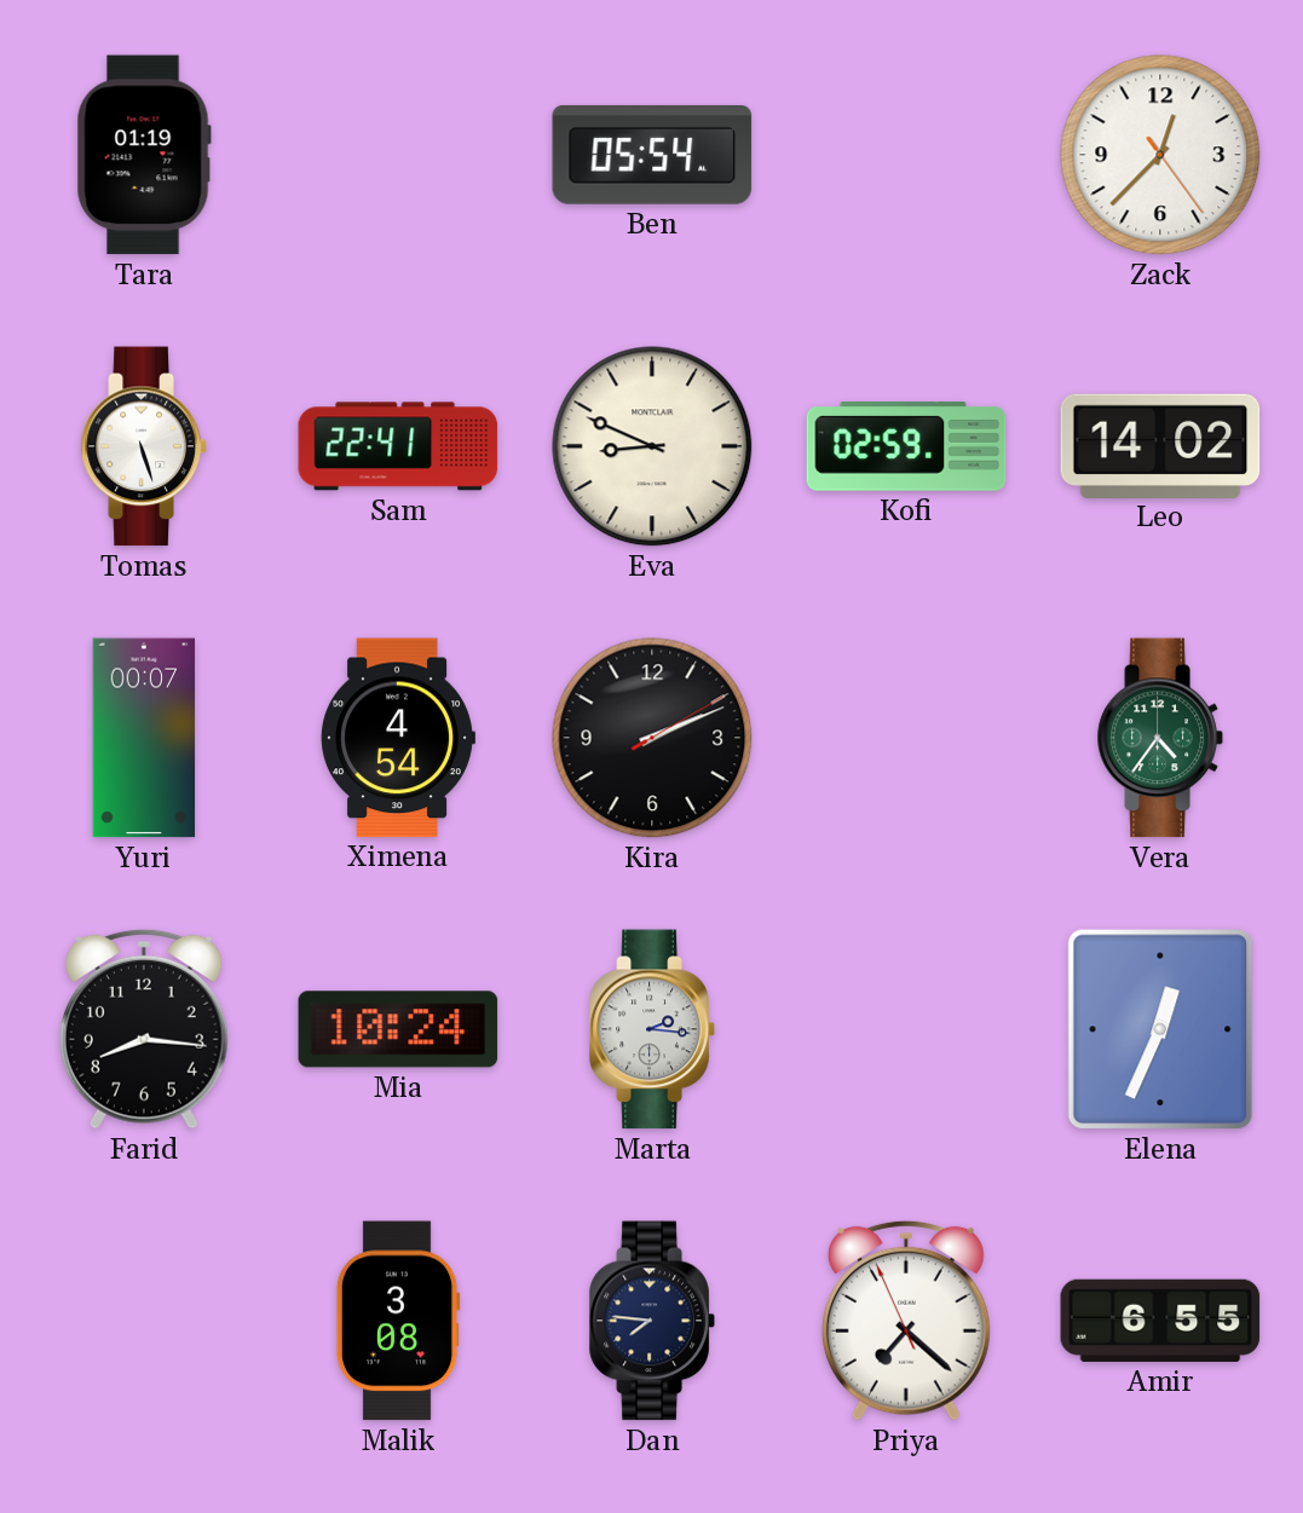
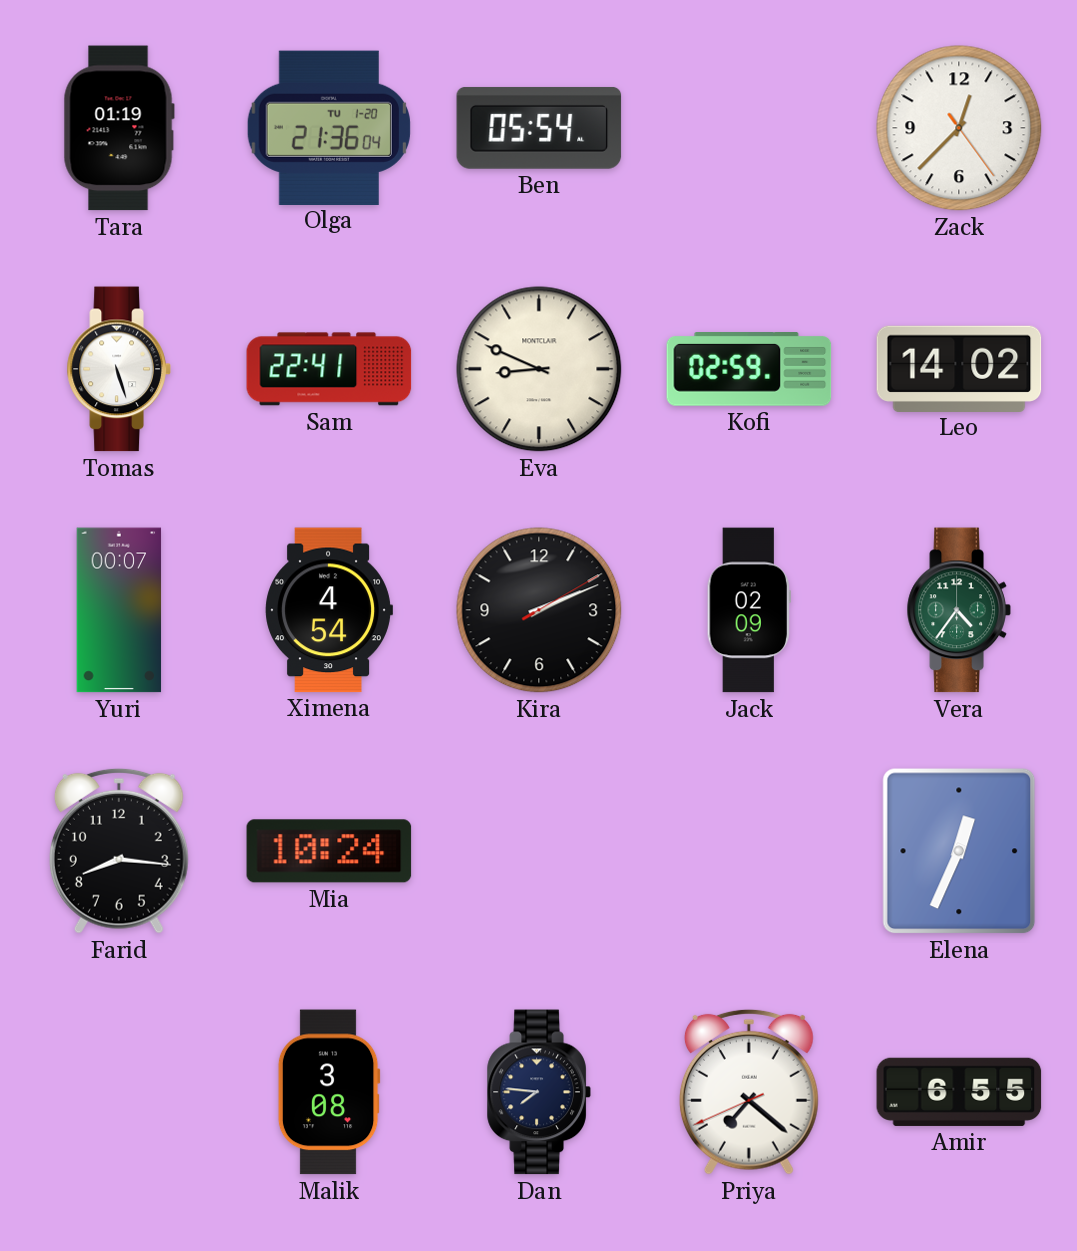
Olga: none -> 21:36
Jack: none -> 02:09
Marta: 2:16 -> none
Priya: 7:21:56 -> 7:21:41
